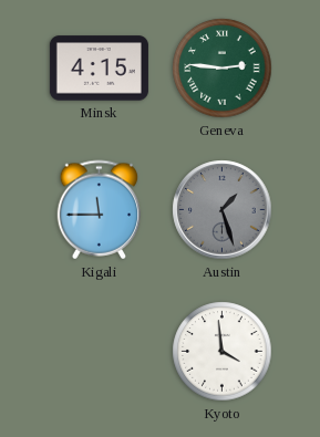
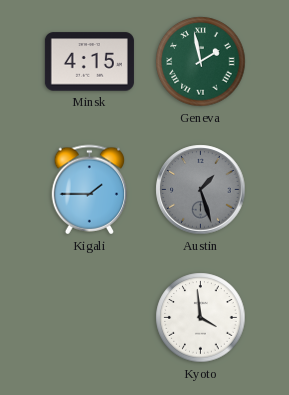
Geneva: 2:46 -> 1:58
Kigali: 11:45 -> 1:45
